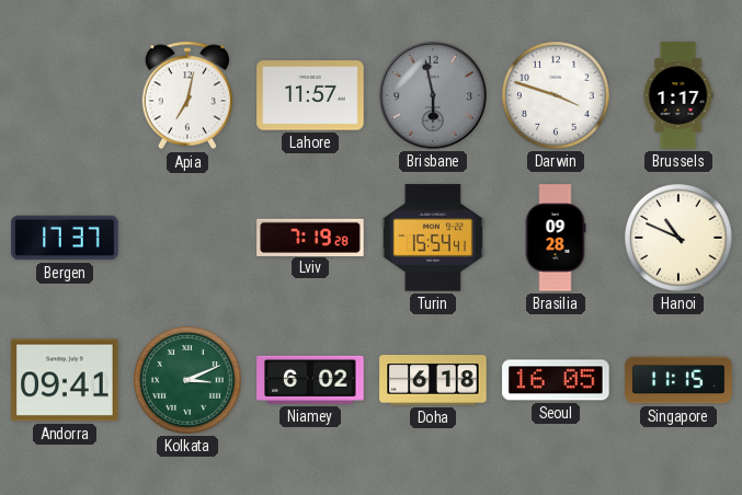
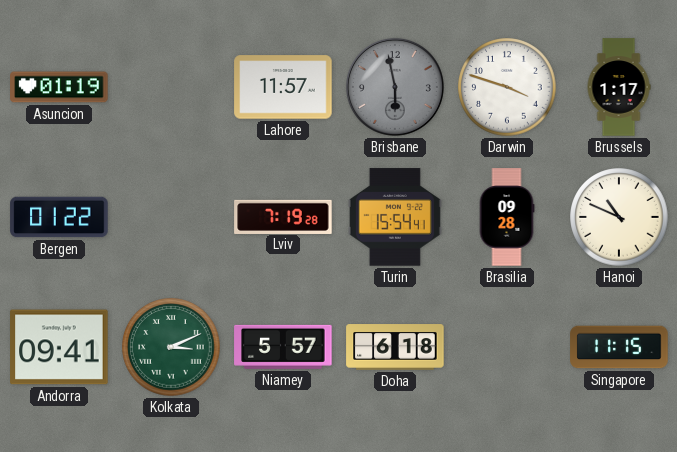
Asuncion: none -> 01:19
Apia: 7:02 -> none
Bergen: 17:37 -> 01:22
Niamey: 6:02 -> 5:57
Seoul: 16:05 -> none
